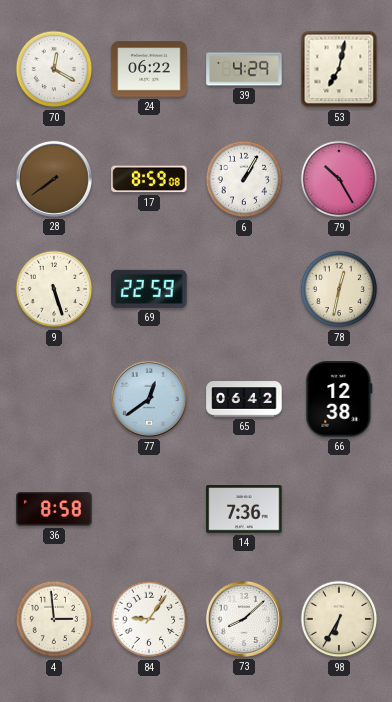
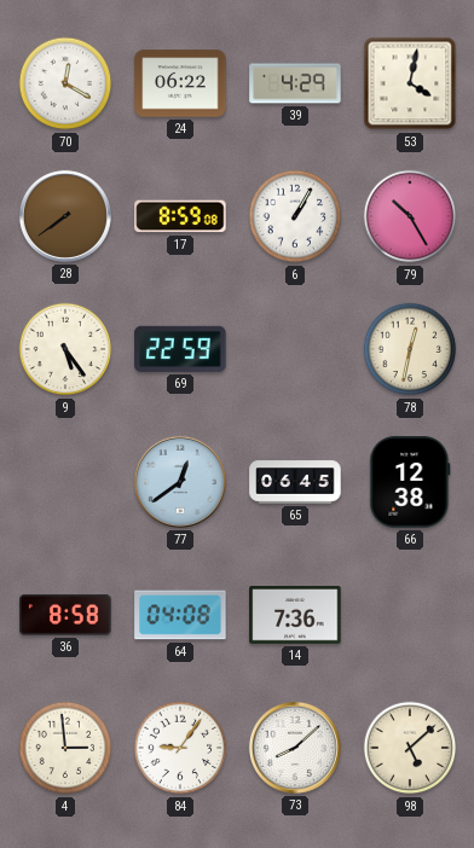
53: 7:02 -> 4:02
9: 5:27 -> 5:24
65: 06:42 -> 06:45
64: none -> 04:08
98: 6:35 -> 5:08
